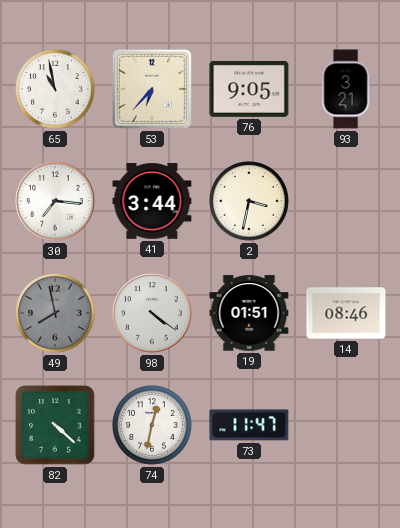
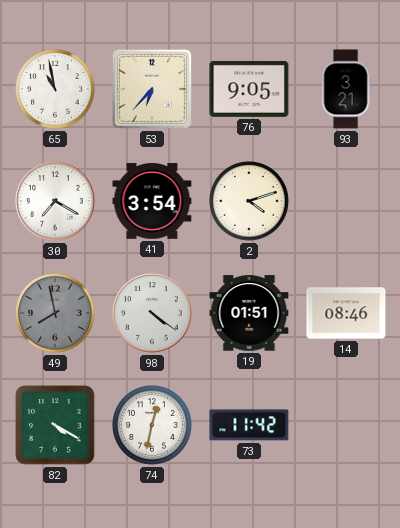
30: 7:16 -> 7:20
41: 3:44 -> 3:54
2: 3:32 -> 4:12
82: 4:22 -> 4:20
73: 11:47 -> 11:42
